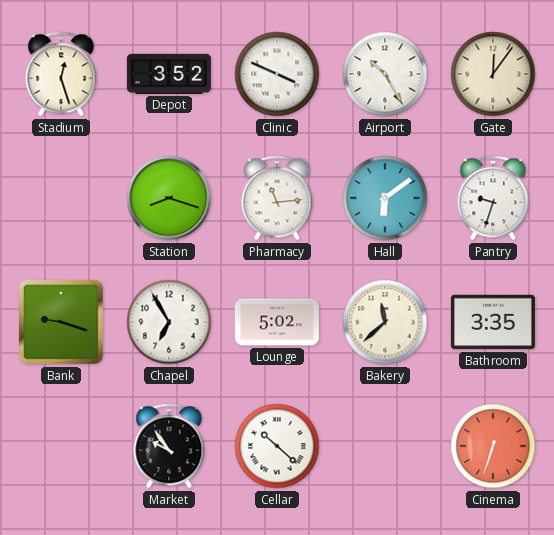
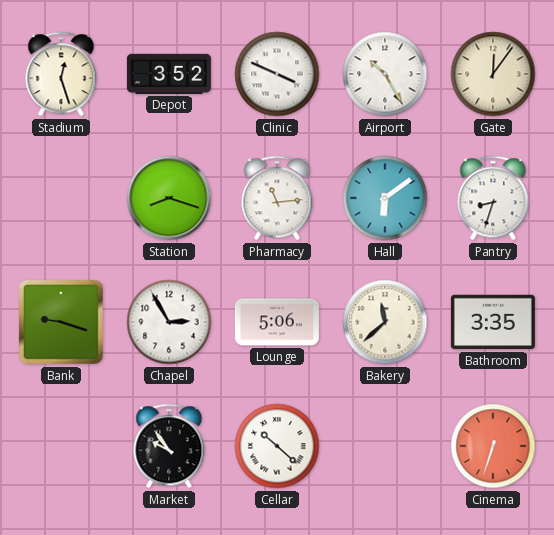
Pantry: 9:33 -> 8:33
Chapel: 6:55 -> 2:55
Lounge: 5:02 -> 5:06
